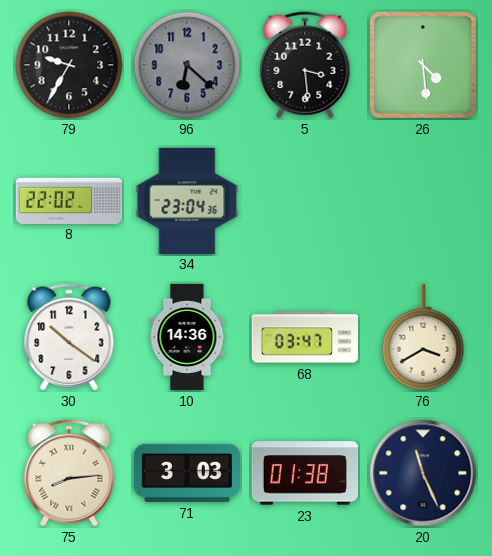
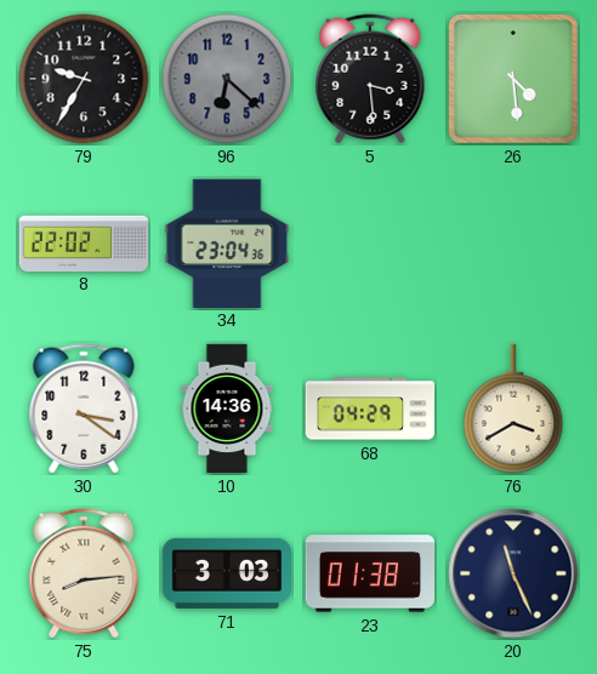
30: 10:21 -> 3:21
68: 03:47 -> 04:29
